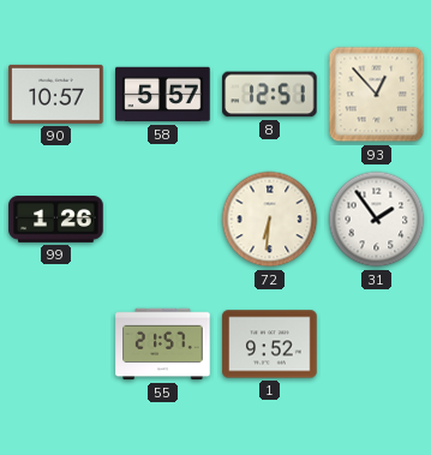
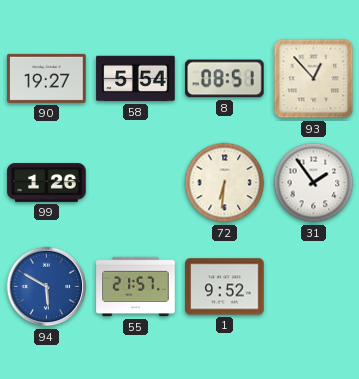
90: 10:57 -> 19:27
58: 5:57 -> 5:54
8: 12:51 -> 08:51
94: none -> 5:50
